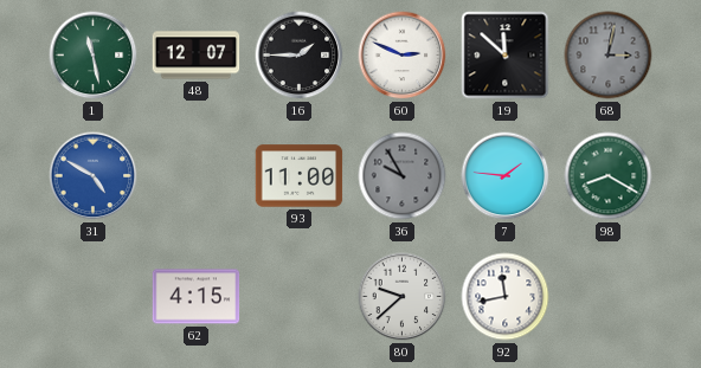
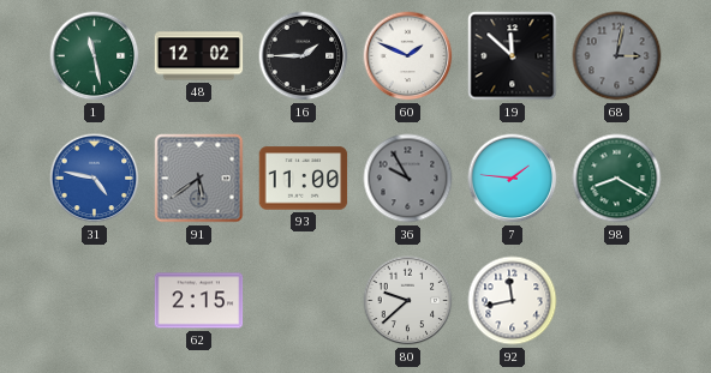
48: 12:07 -> 12:02
60: 2:49 -> 1:49
31: 4:50 -> 4:47
91: none -> 5:39
62: 4:15 -> 2:15
